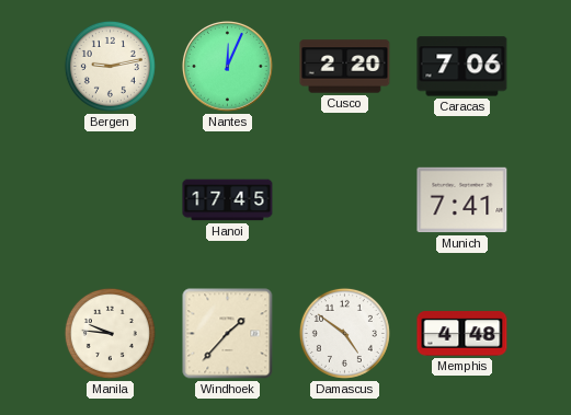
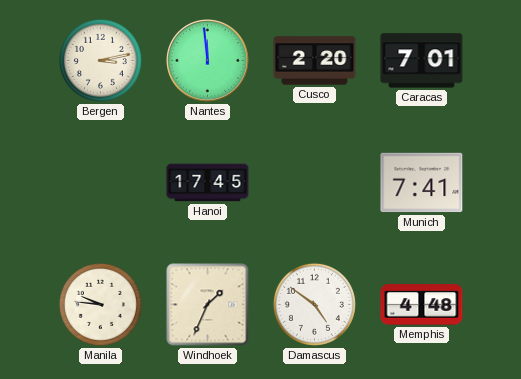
Bergen: 9:13 -> 3:13
Nantes: 12:04 -> 11:59
Caracas: 7:06 -> 7:01
Windhoek: 1:37 -> 1:34
